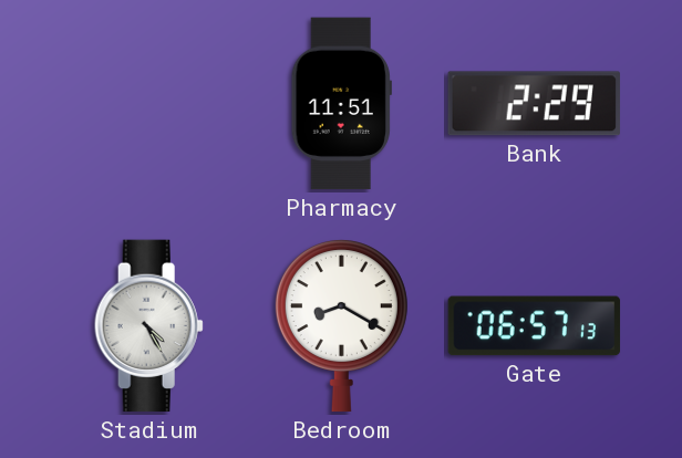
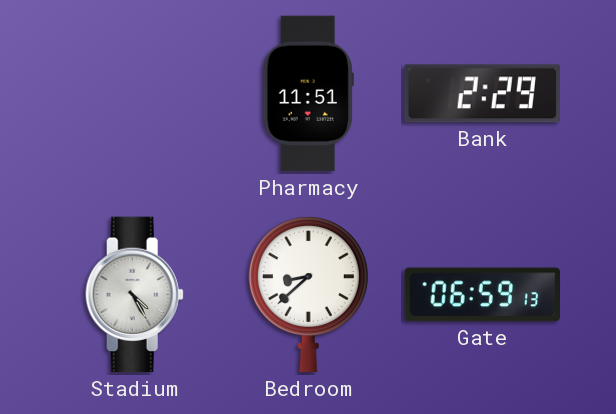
Bedroom: 8:20 -> 8:38
Gate: 06:57 -> 06:59
